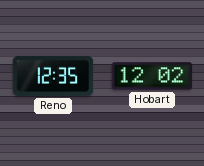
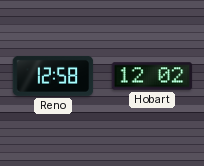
Reno: 12:35 -> 12:58
